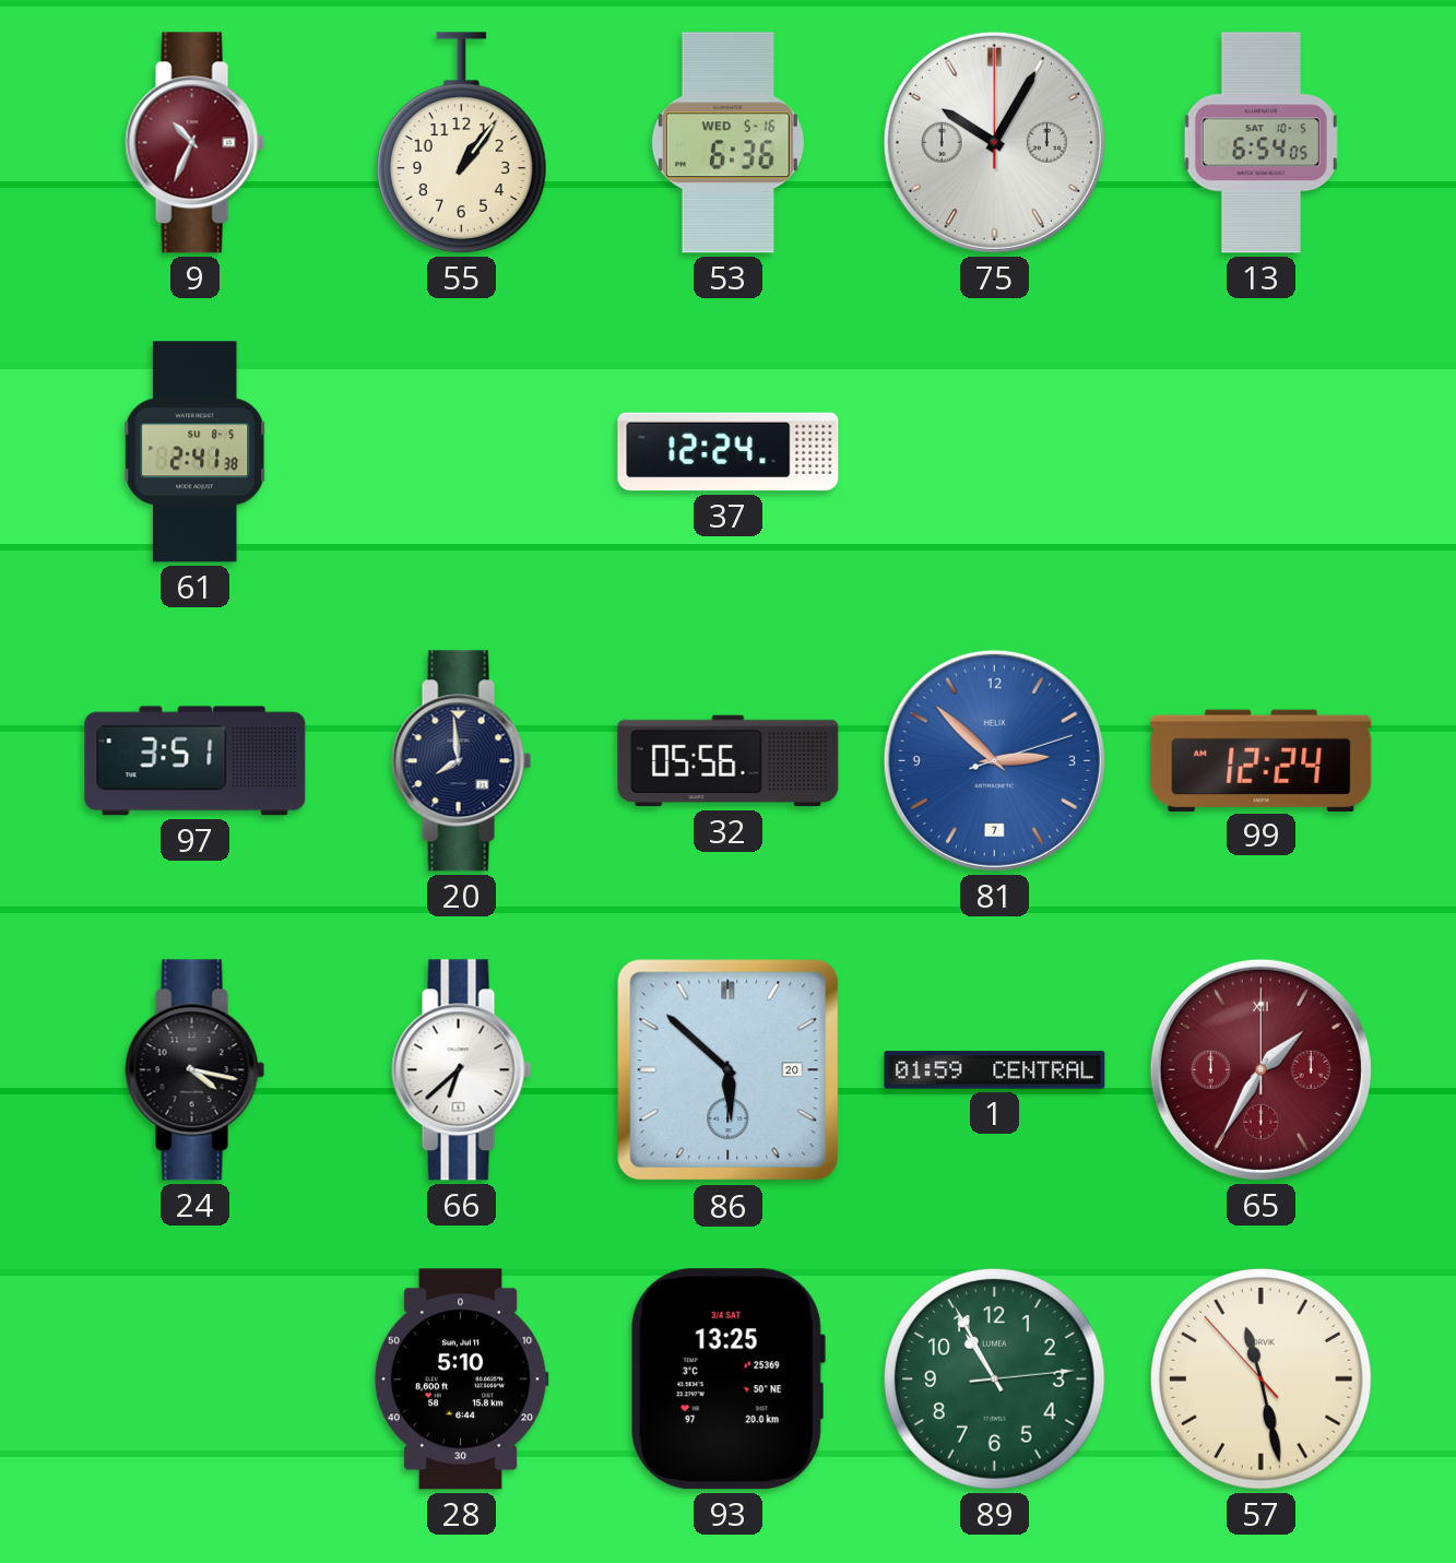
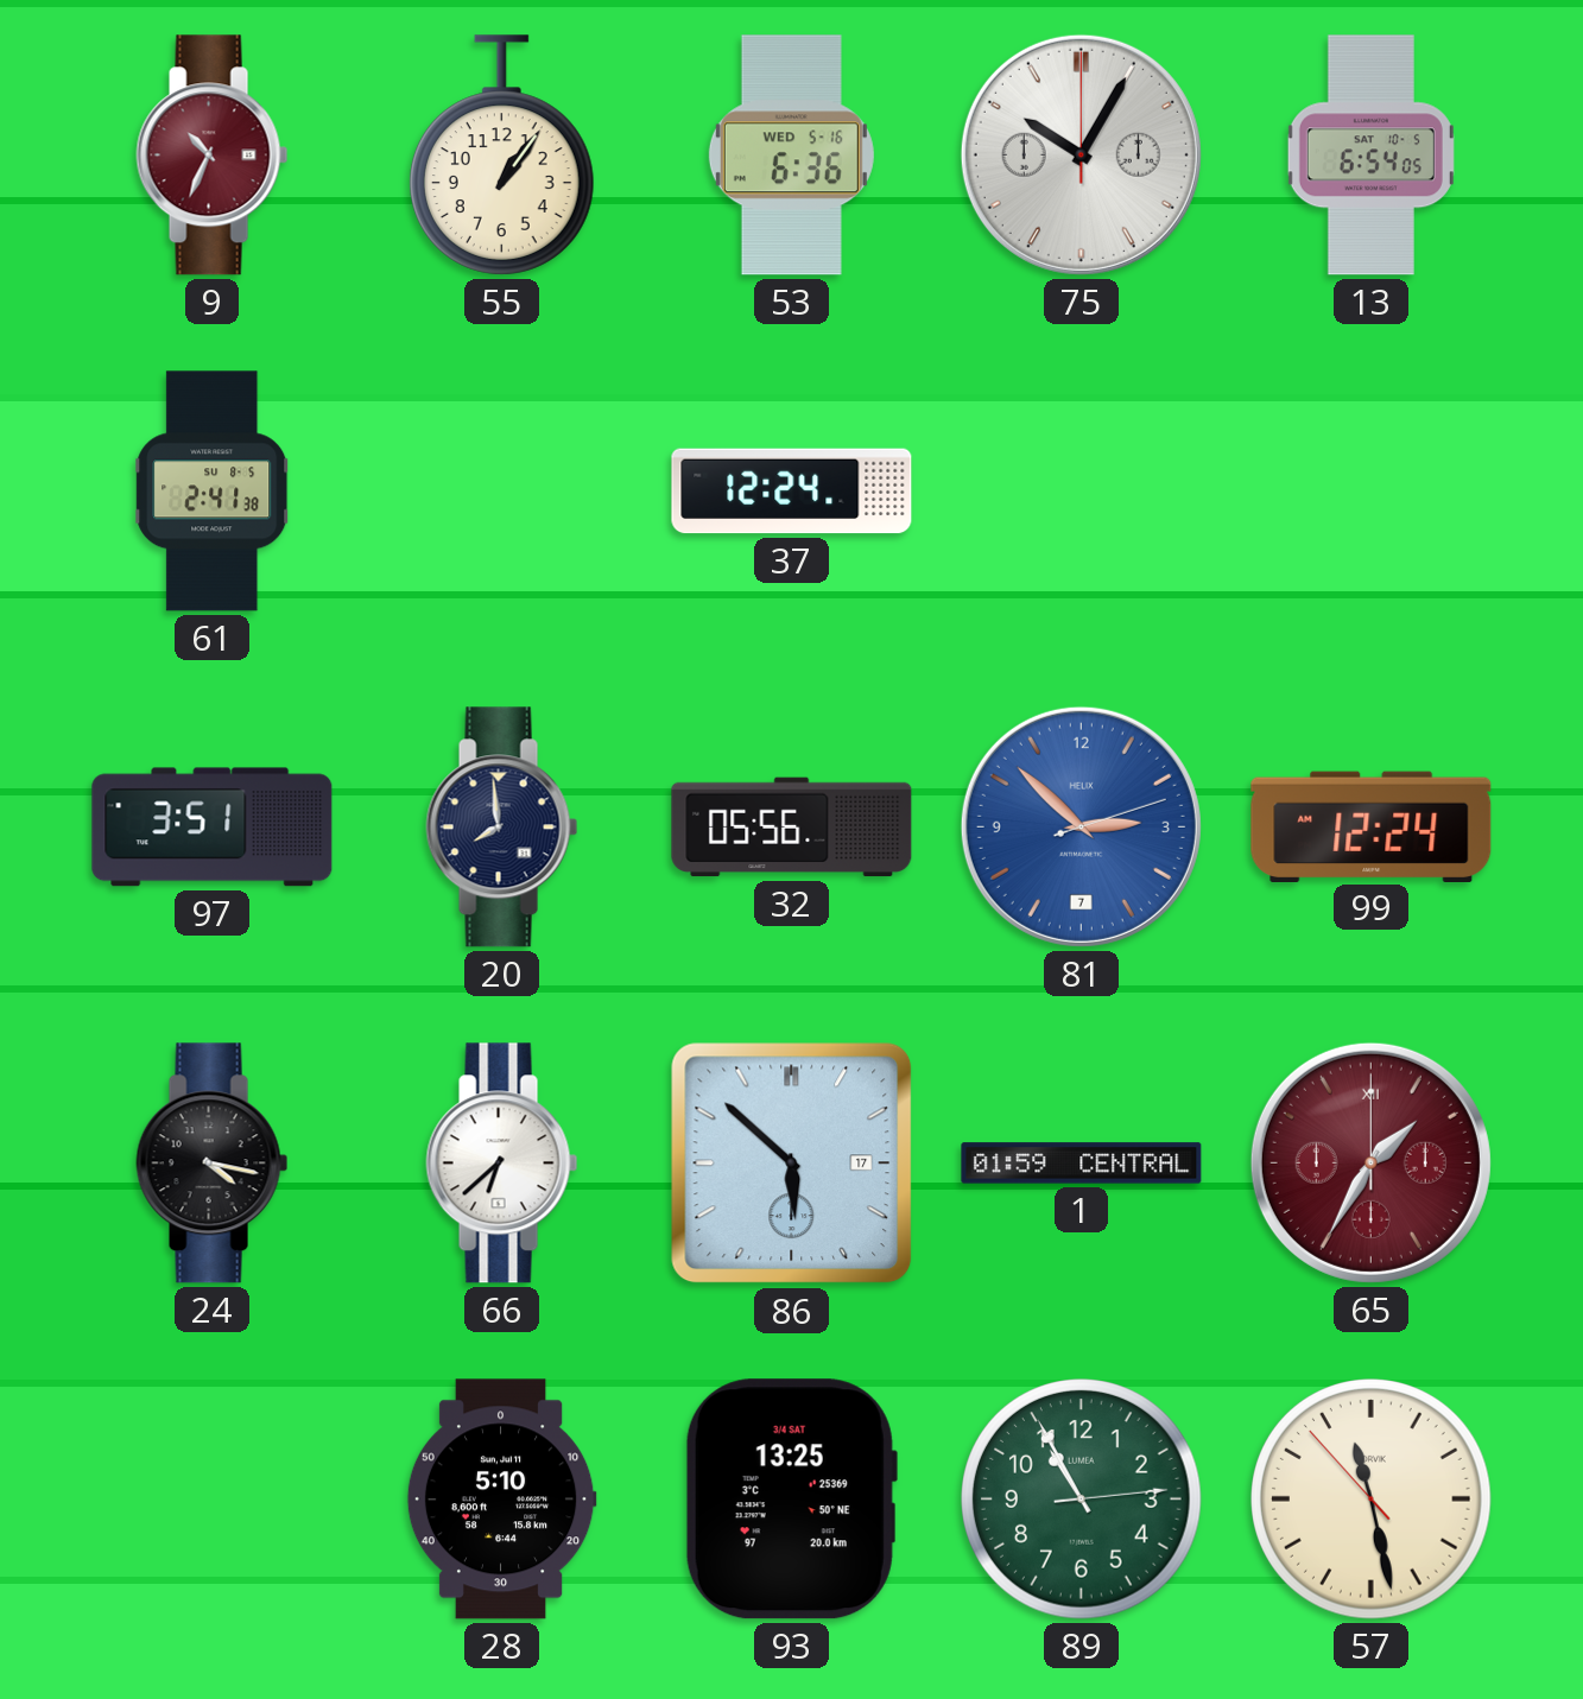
86 date: 20 -> 17
